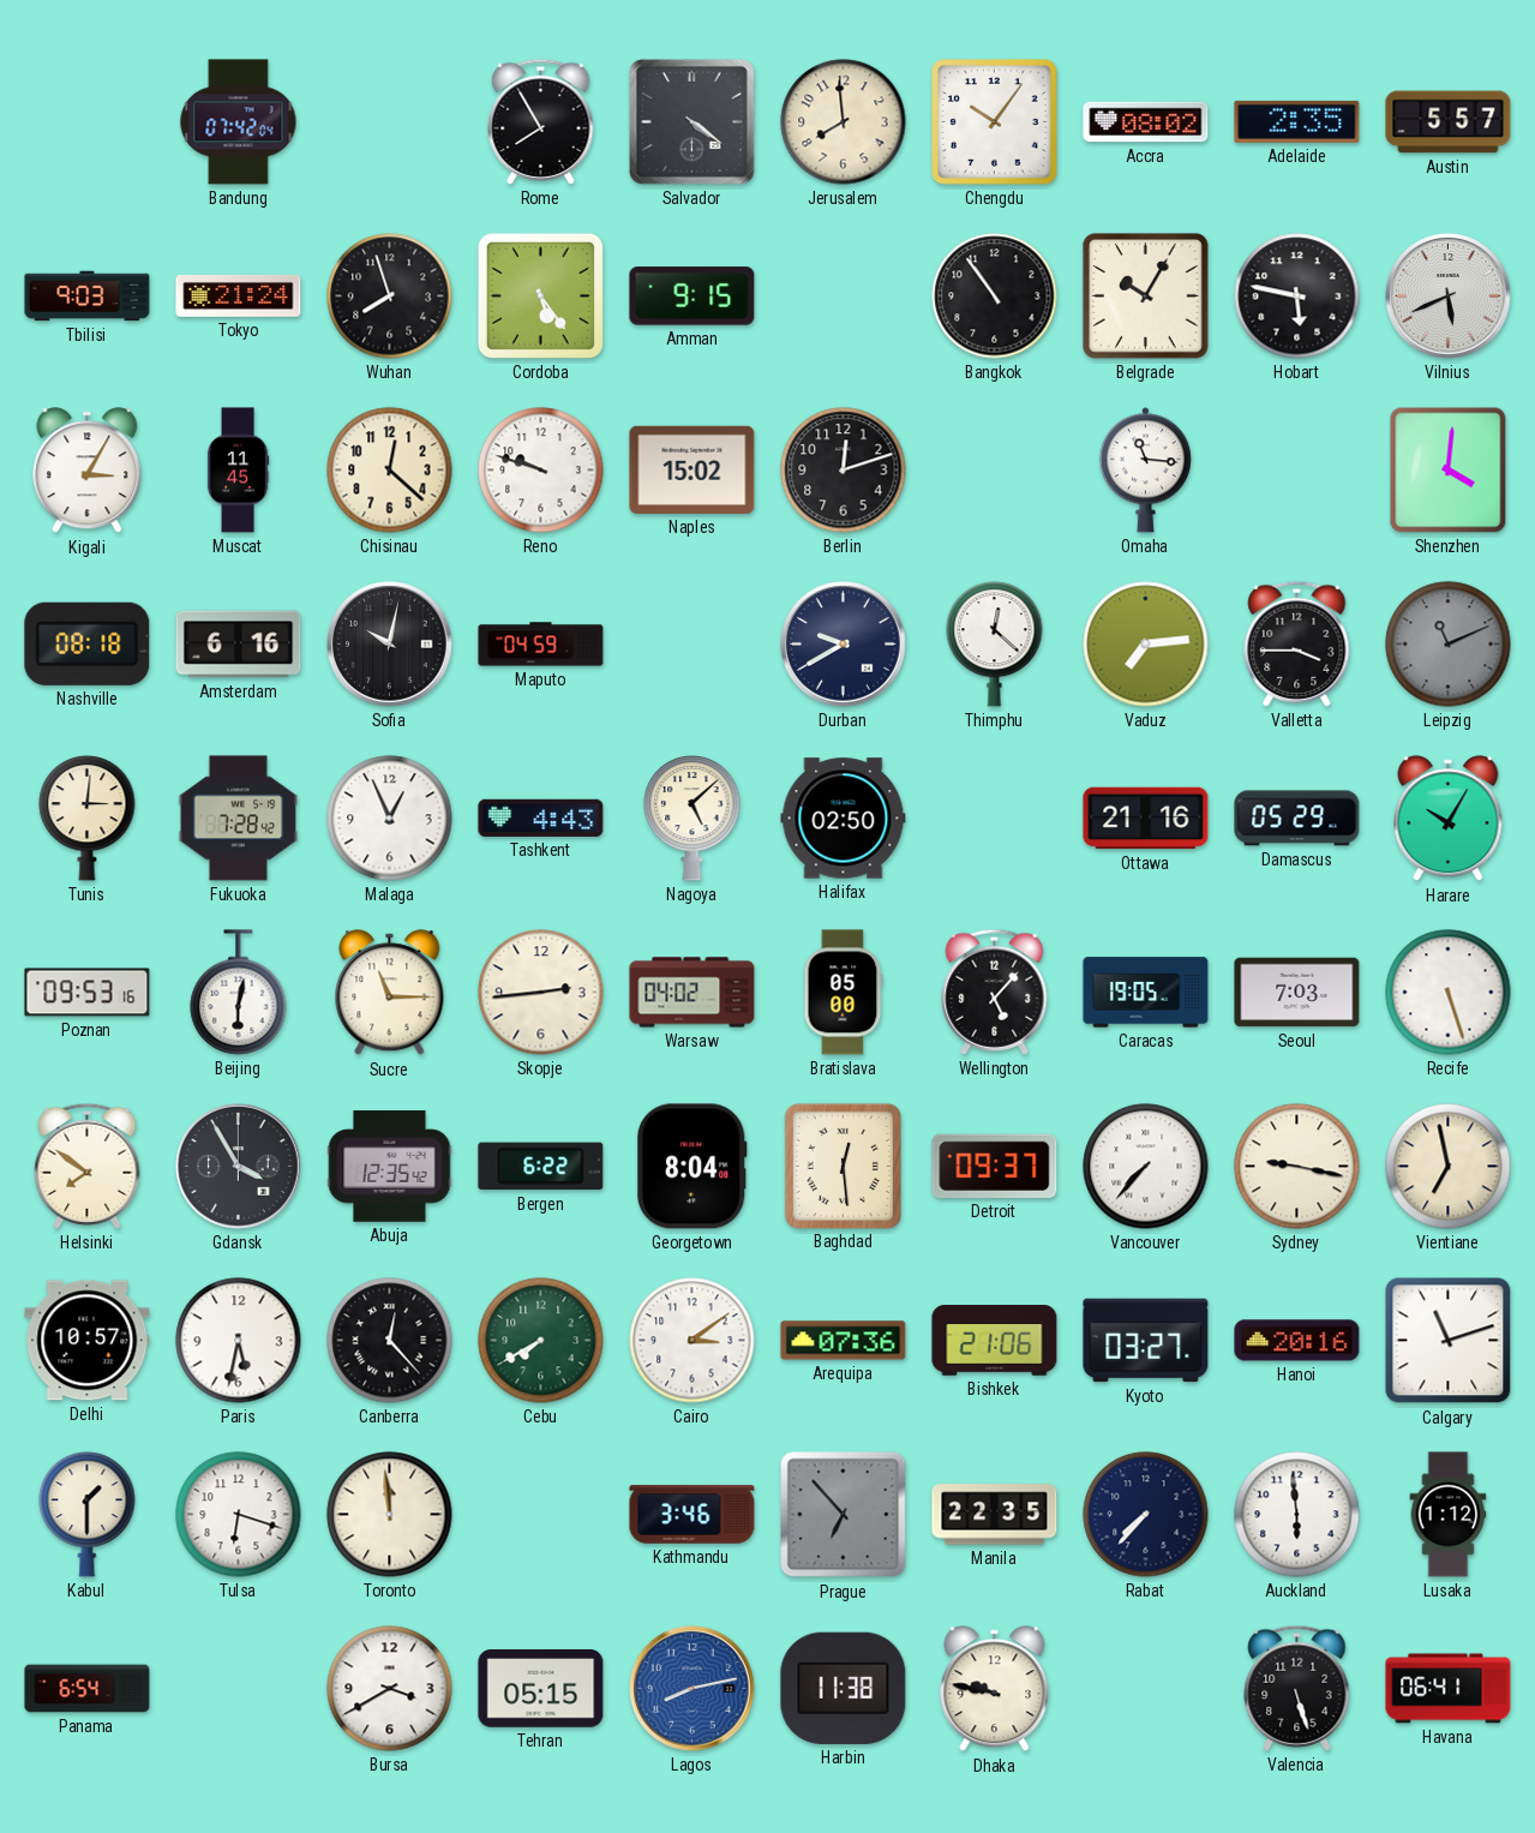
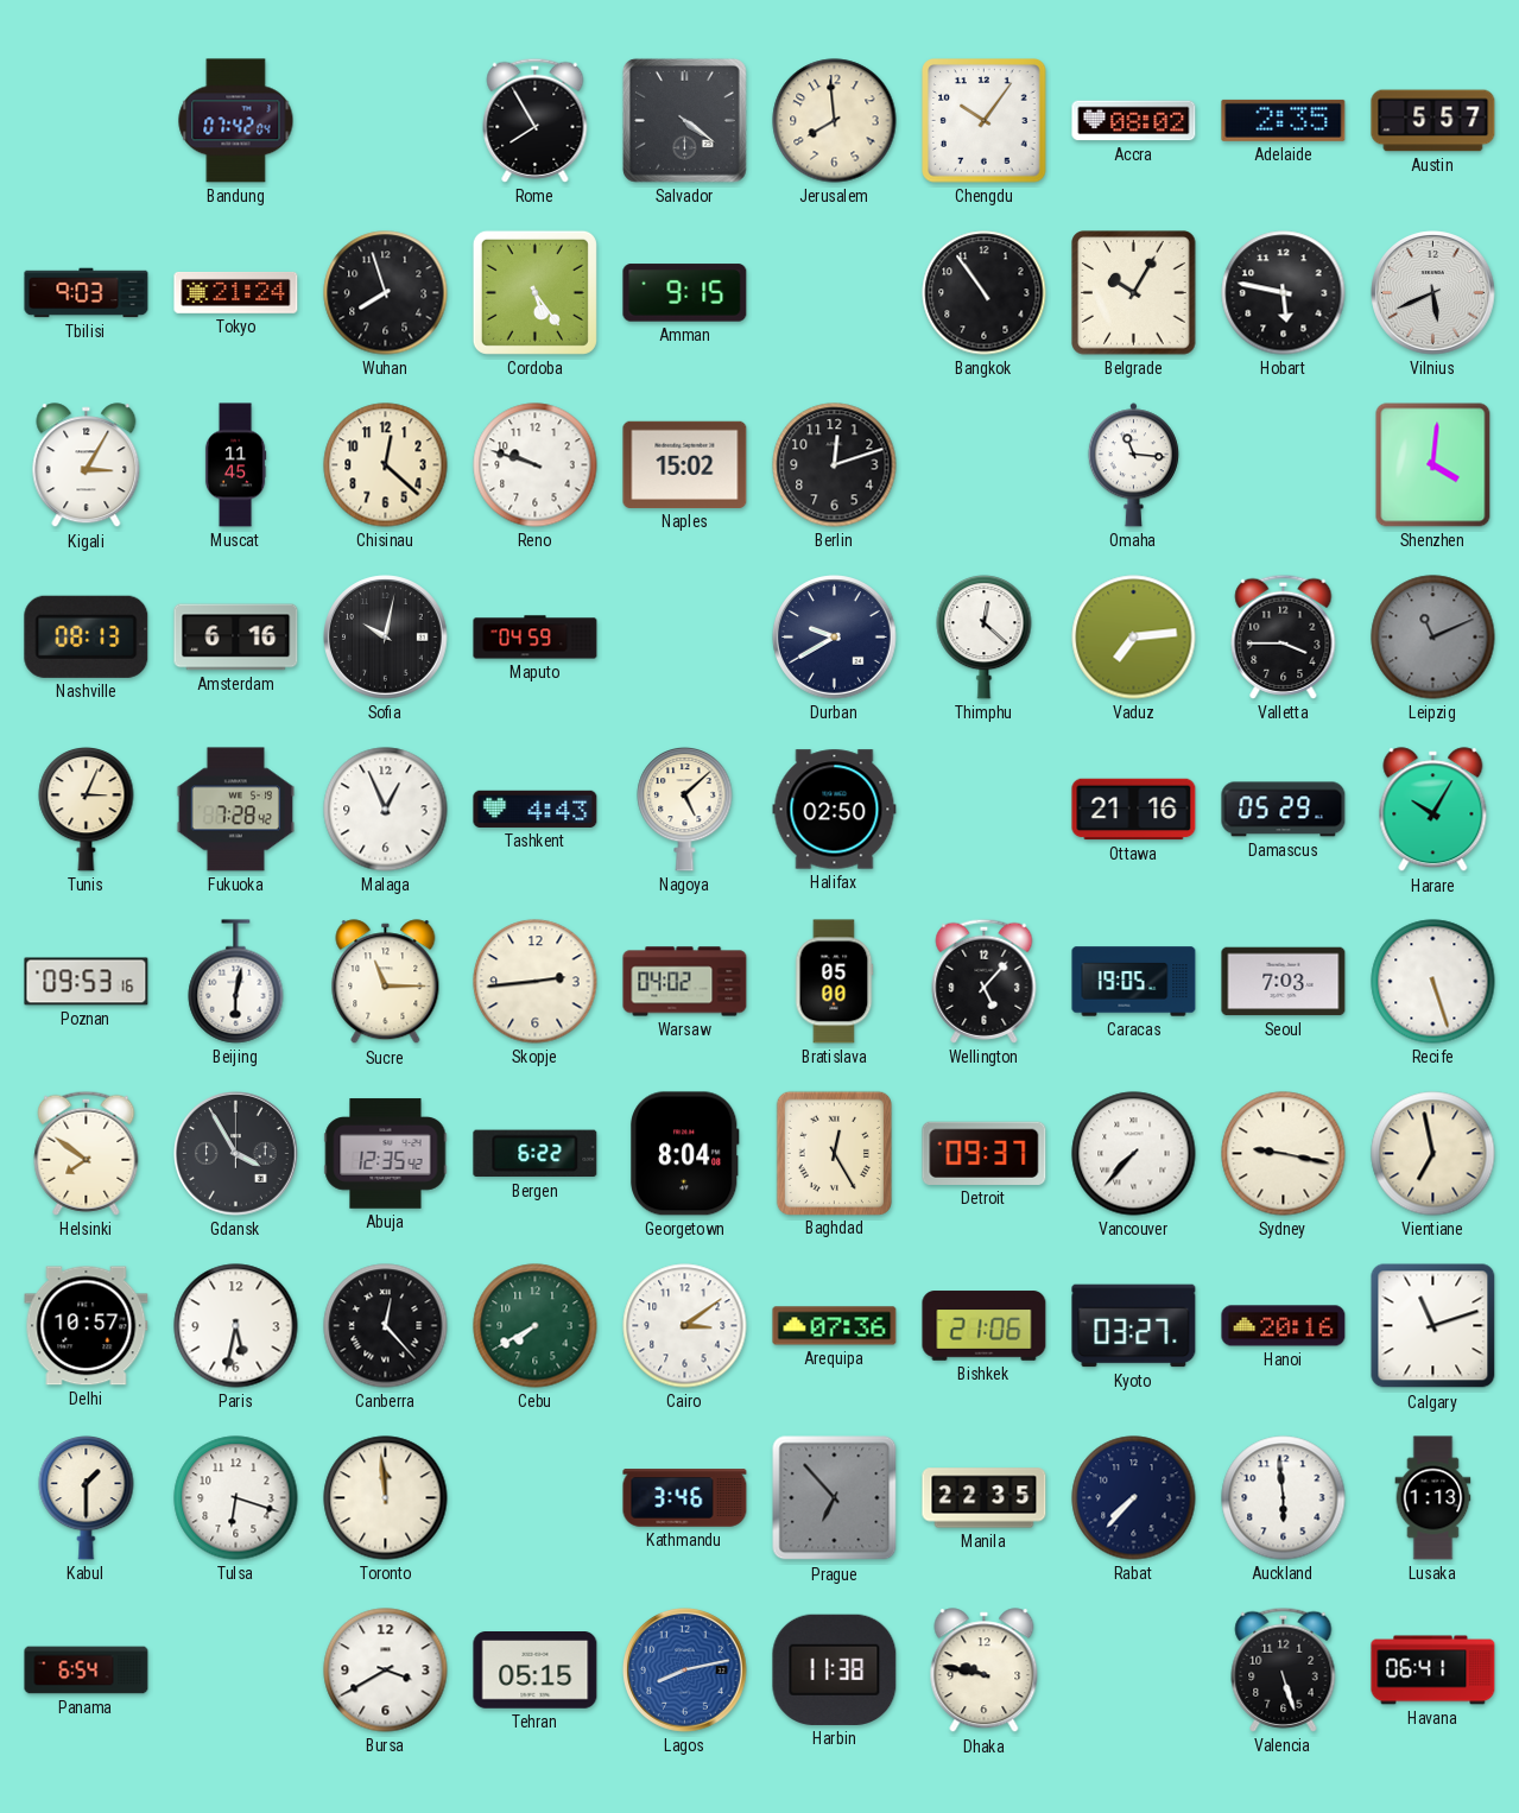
Nashville: 08:18 -> 08:13
Tunis: 3:01 -> 3:04
Baghdad: 12:29 -> 12:25
Lusaka: 1:12 -> 1:13
